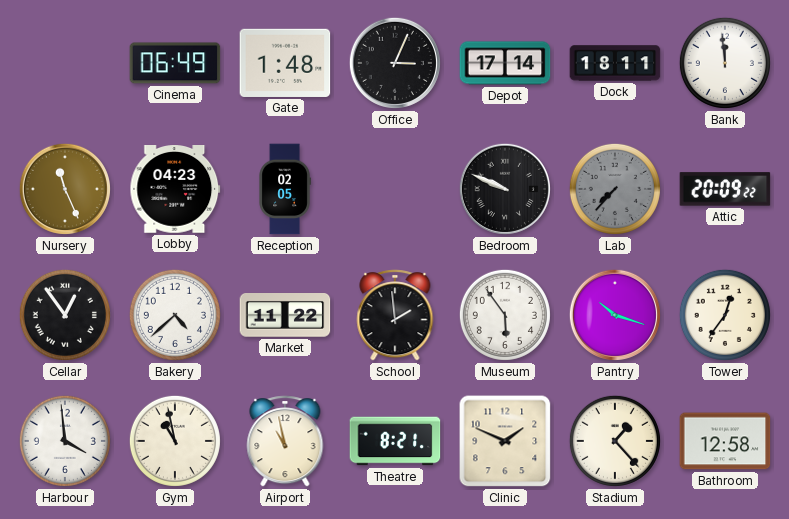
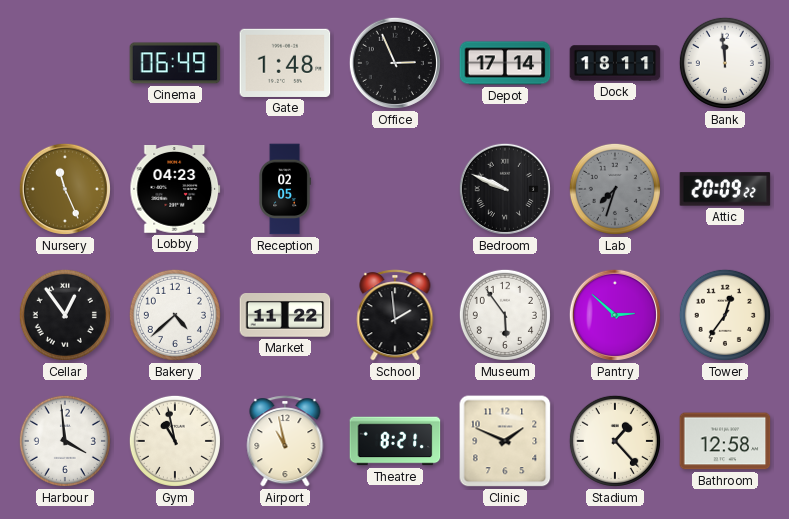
Office: 3:04 -> 2:56
Lab: 7:37 -> 7:33
Pantry: 10:18 -> 2:52
